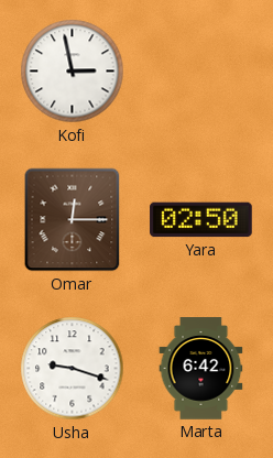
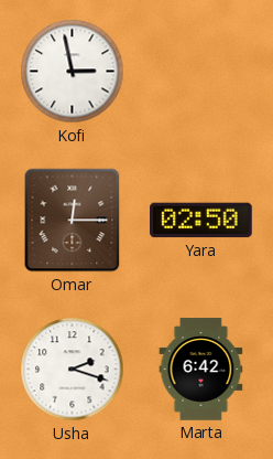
Usha: 9:18 -> 2:18
